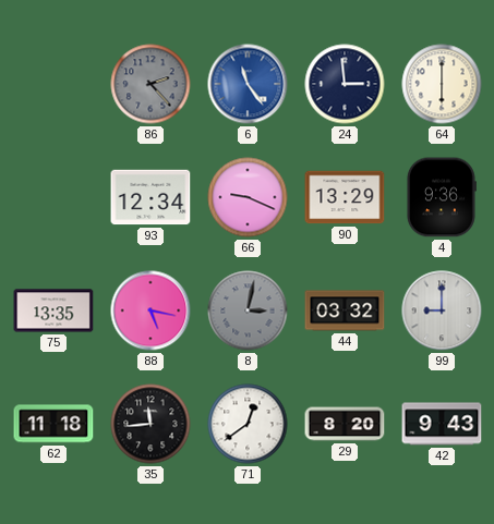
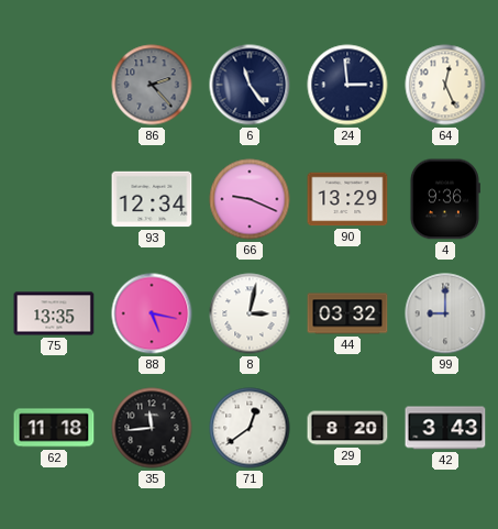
6 dial: blue -> navy
64: 6:00 -> 12:26
8 dial: grey -> white
42: 9:43 -> 3:43
